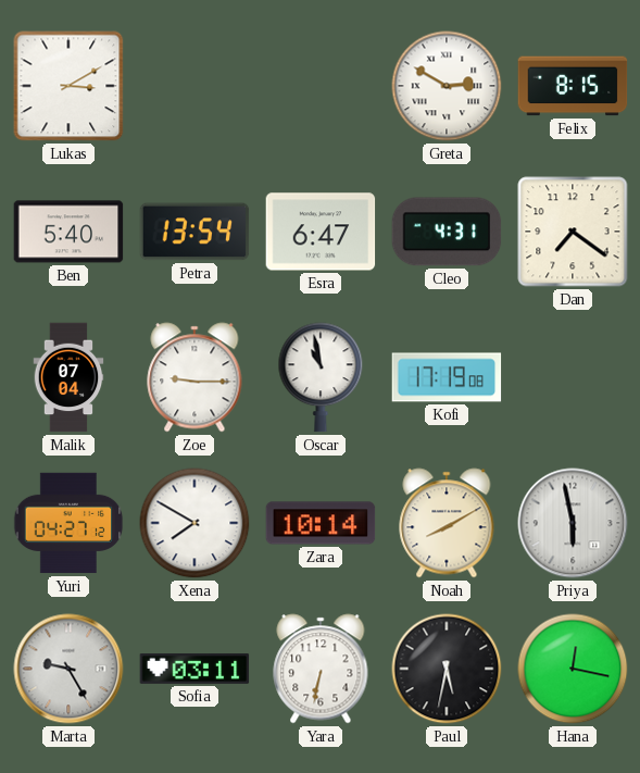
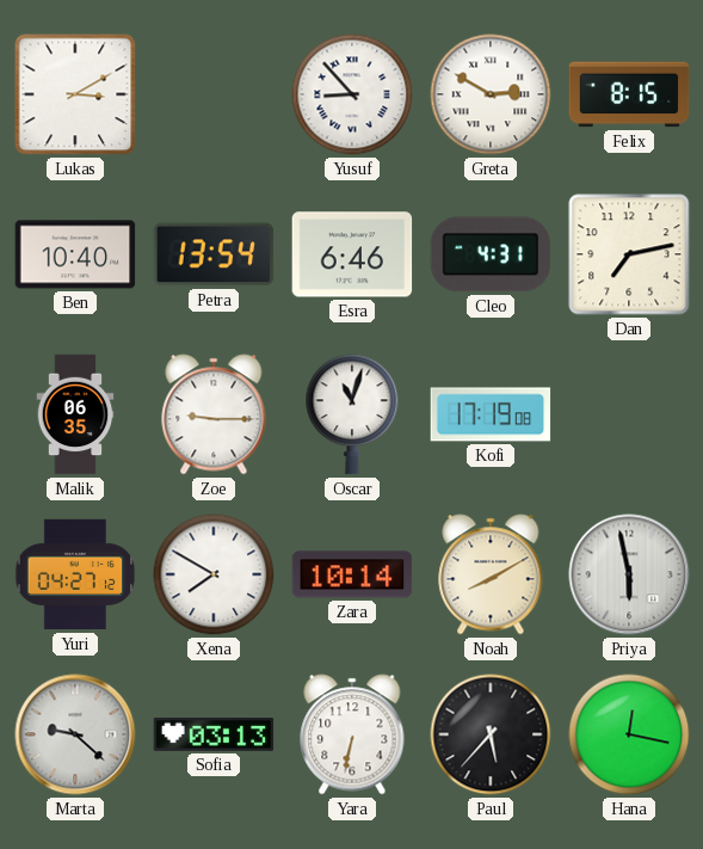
Yusuf: none -> 8:53
Ben: 5:40 -> 10:40
Esra: 6:47 -> 6:46
Dan: 7:21 -> 7:13
Malik: 07:04 -> 06:35
Oscar: 10:58 -> 11:03
Marta: 9:25 -> 9:22
Sofia: 03:11 -> 03:13
Paul: 5:32 -> 5:37
